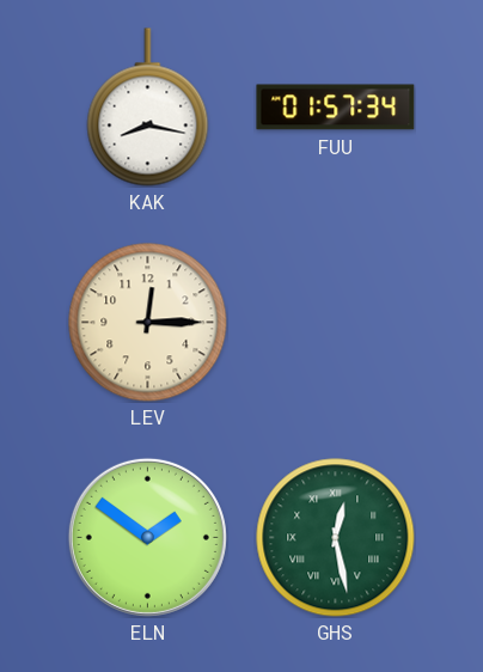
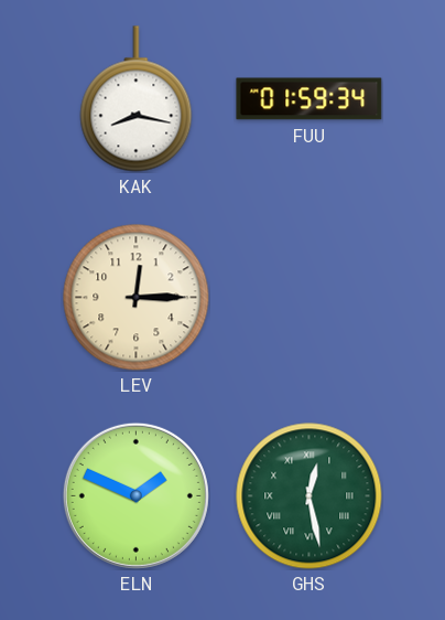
FUU: 01:57 -> 01:59
ELN: 1:51 -> 1:49
